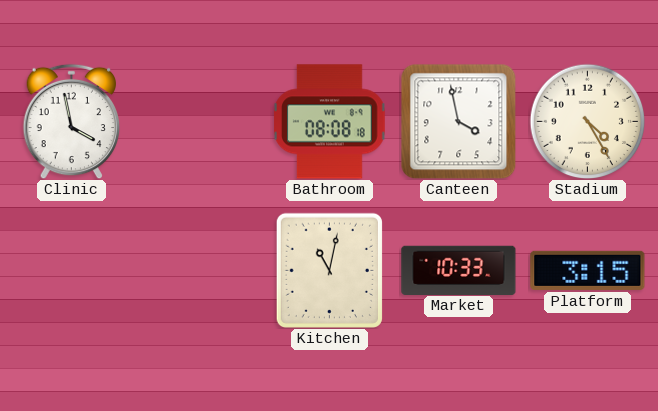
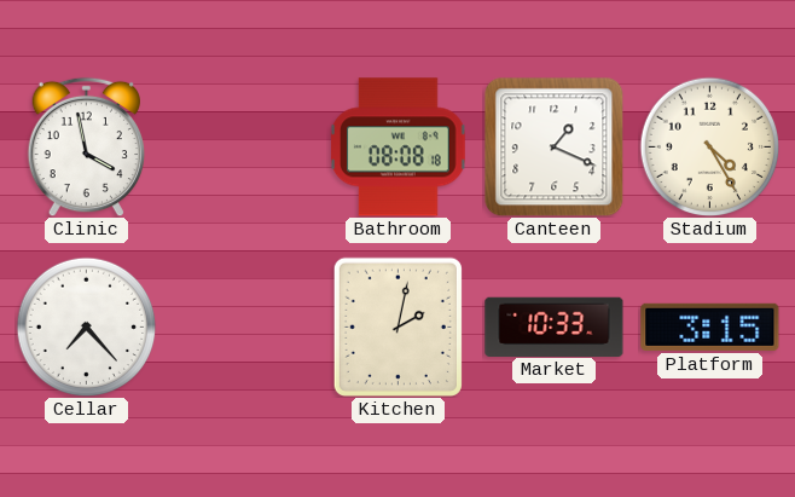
Canteen: 3:58 -> 1:19
Cellar: none -> 7:23
Kitchen: 11:02 -> 2:02
